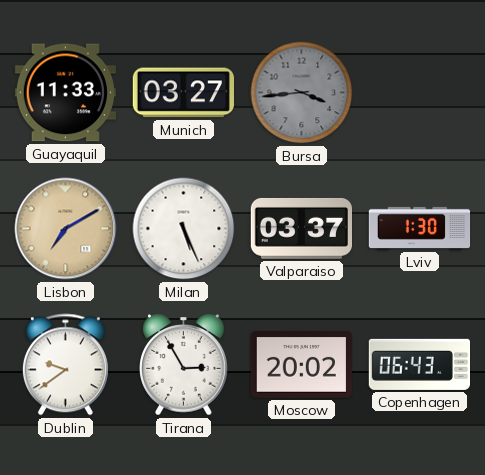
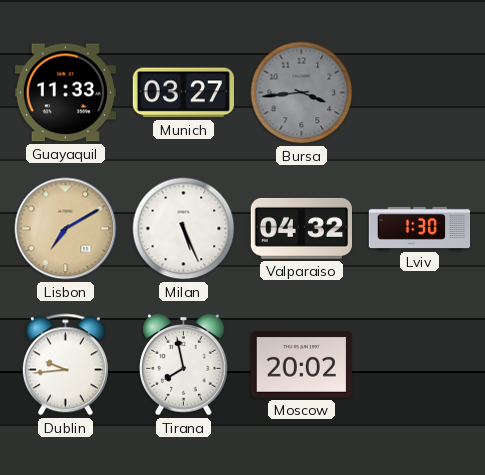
Valparaiso: 03:37 -> 04:32
Dublin: 9:39 -> 9:44
Tirana: 2:55 -> 7:58
Copenhagen: 06:43 -> none
